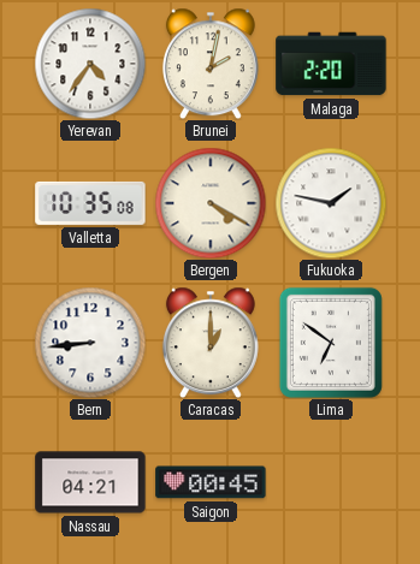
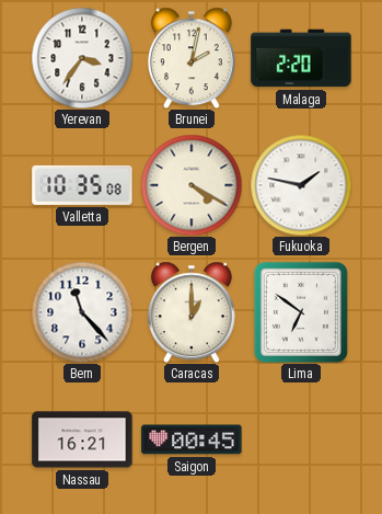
Yerevan: 4:36 -> 3:36
Bern: 8:44 -> 11:23
Nassau: 04:21 -> 16:21
